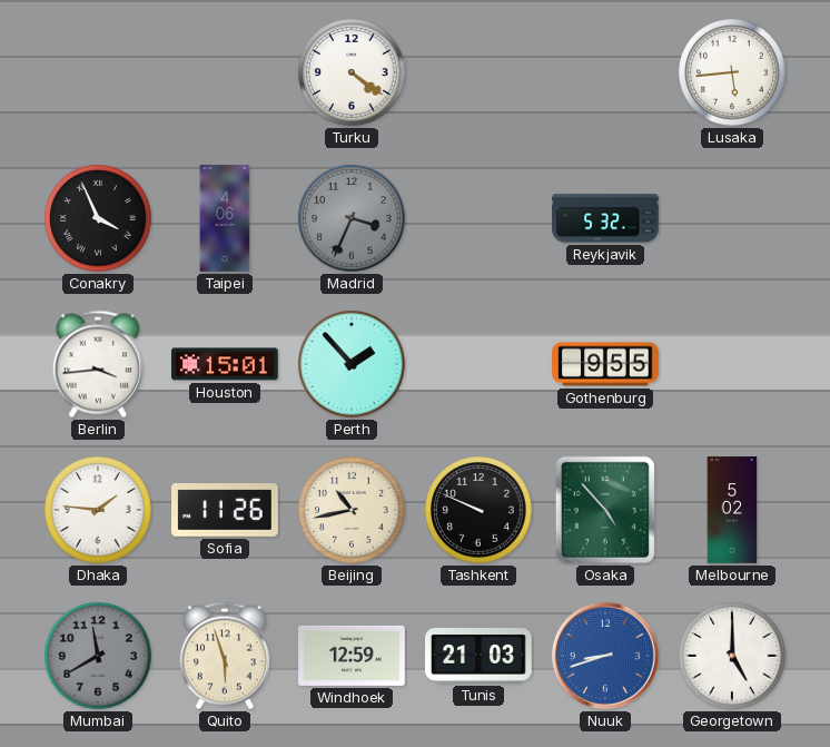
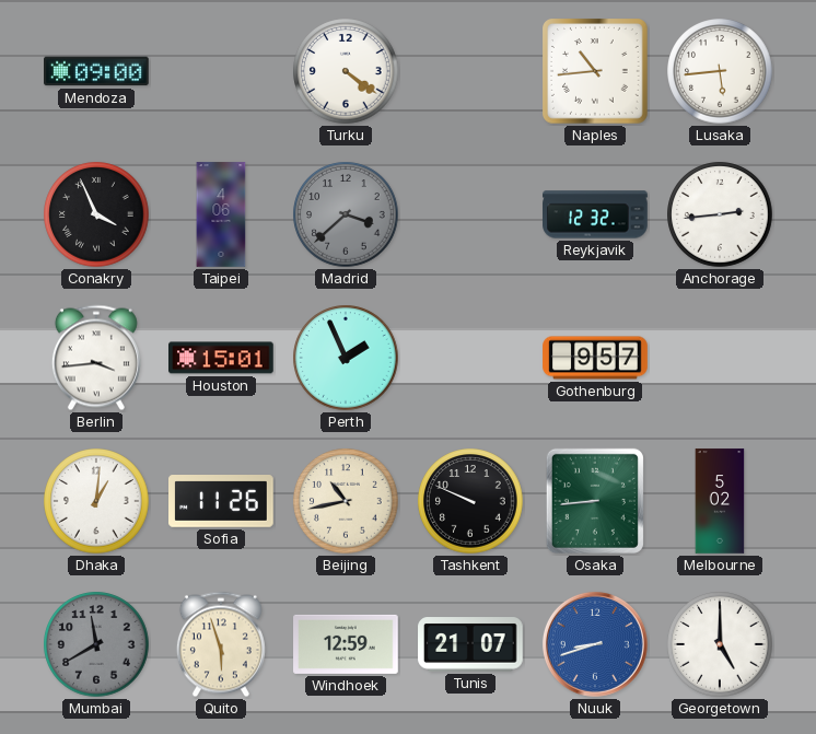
Mendoza: none -> 09:00
Naples: none -> 10:44
Madrid: 3:34 -> 3:38
Reykjavik: 5:32 -> 12:32
Anchorage: none -> 2:44
Perth: 1:53 -> 1:56
Gothenburg: 9:55 -> 9:57
Dhaka: 1:46 -> 1:01
Osaka: 4:53 -> 8:44
Tunis: 21:03 -> 21:07
